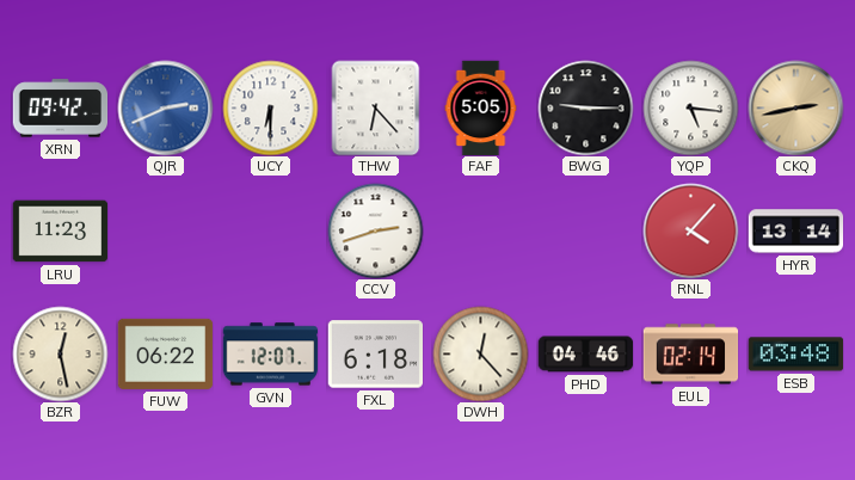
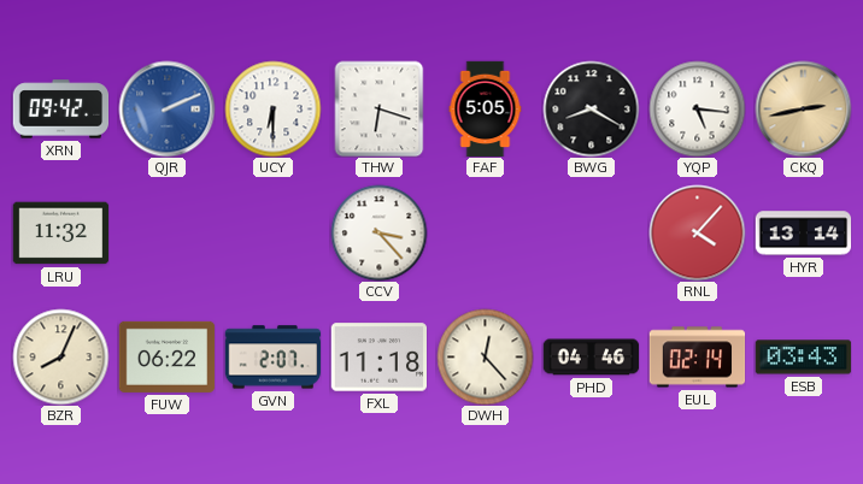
QJR: 2:41 -> 2:11
THW: 6:23 -> 6:18
BWG: 9:15 -> 8:20
LRU: 11:23 -> 11:32
CCV: 2:42 -> 3:23
BZR: 12:28 -> 8:04
GVN: 12:07 -> 2:07
FXL: 6:18 -> 11:18
ESB: 03:48 -> 03:43
